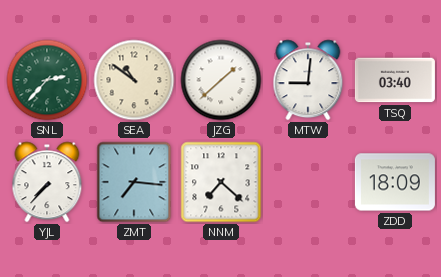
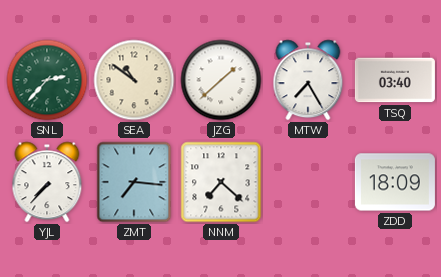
MTW: 9:01 -> 7:25
